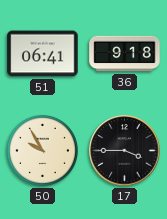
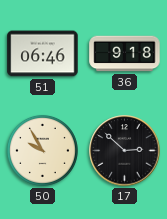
51: 06:41 -> 06:46
17: 3:45 -> 2:52
